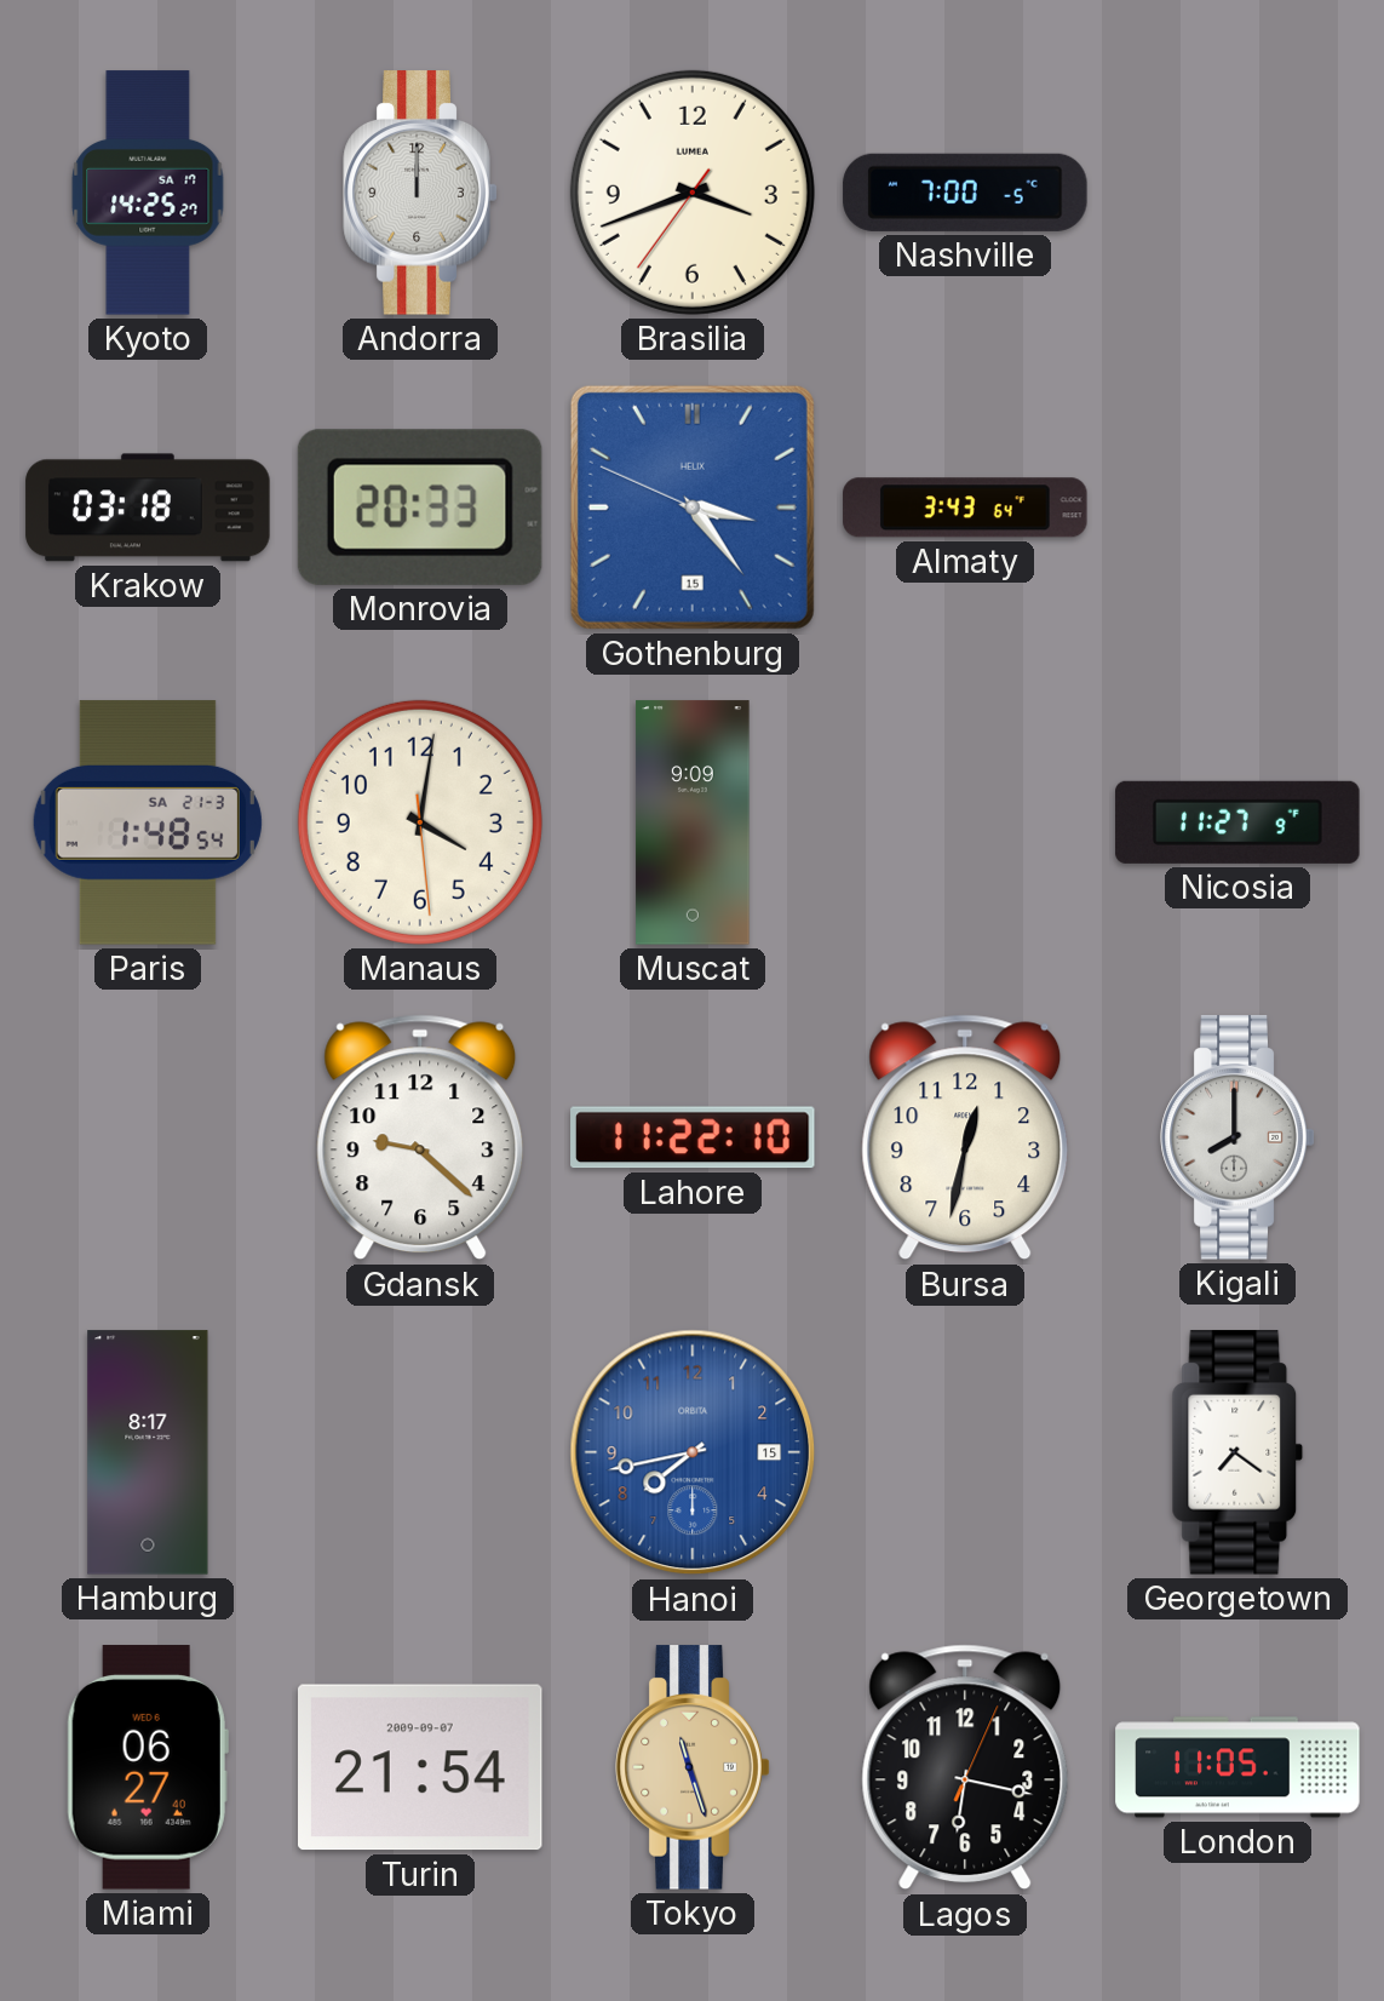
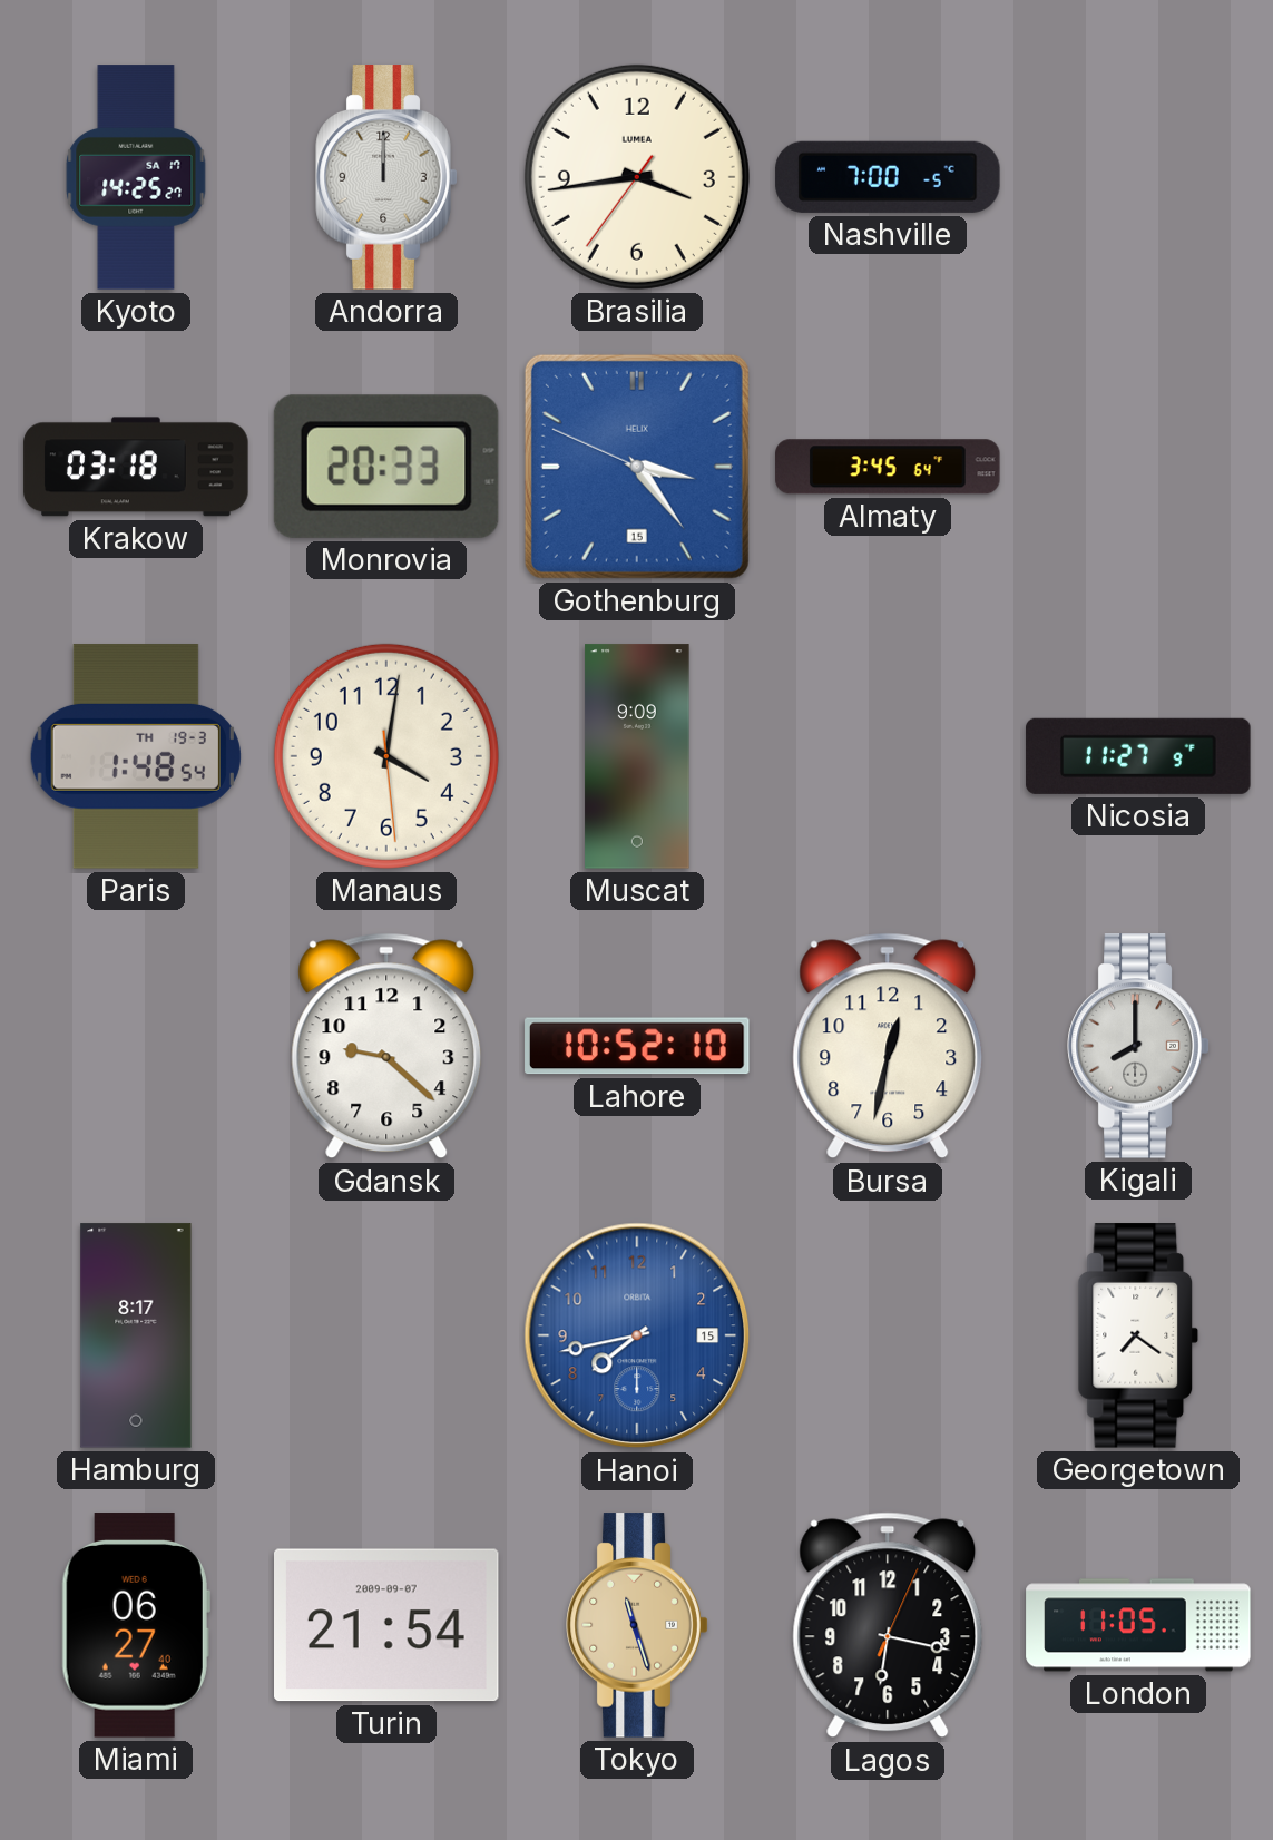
Brasilia: 3:41 -> 3:43
Almaty: 3:43 -> 3:45
Paris date: SA 21-3 -> TH 19-3
Lahore: 11:22 -> 10:52
